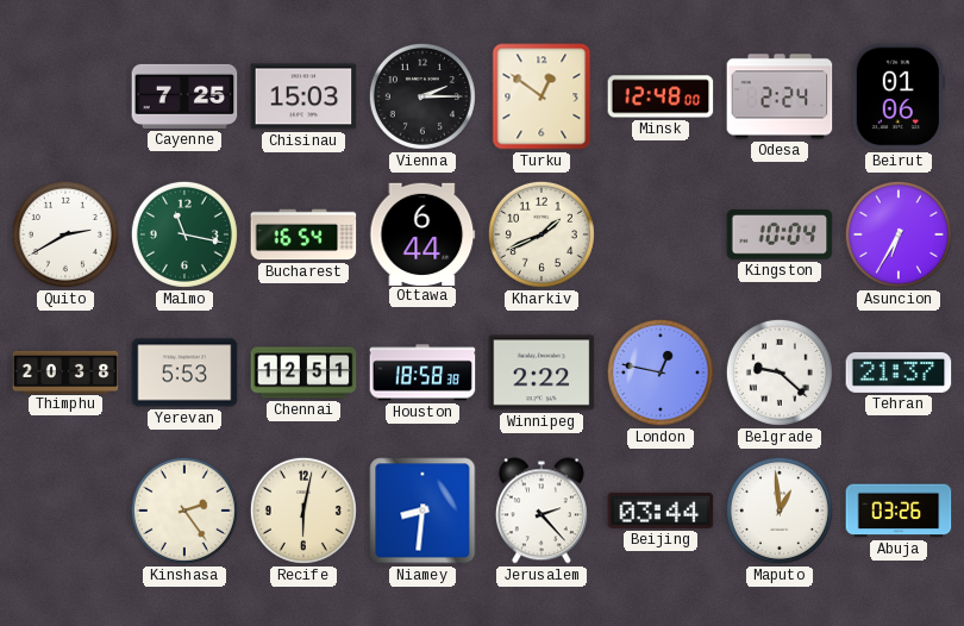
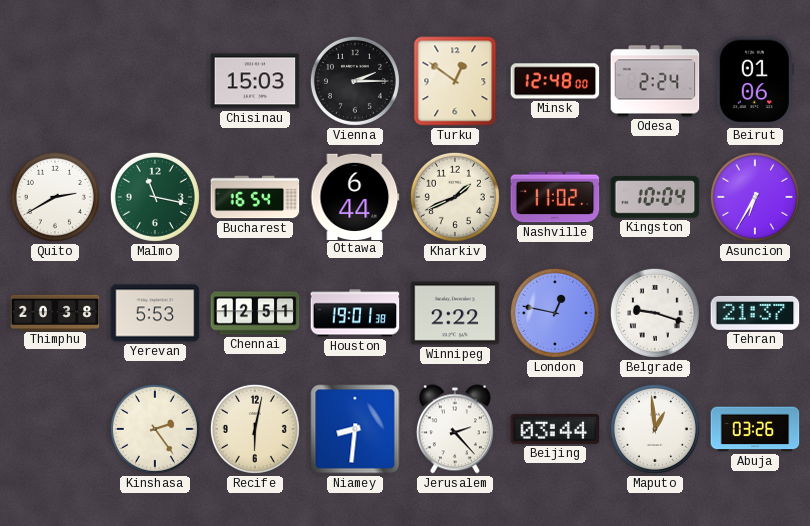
Cayenne: 7:25 -> none
Nashville: none -> 11:02
Houston: 18:58 -> 19:01
Belgrade: 9:22 -> 9:18
